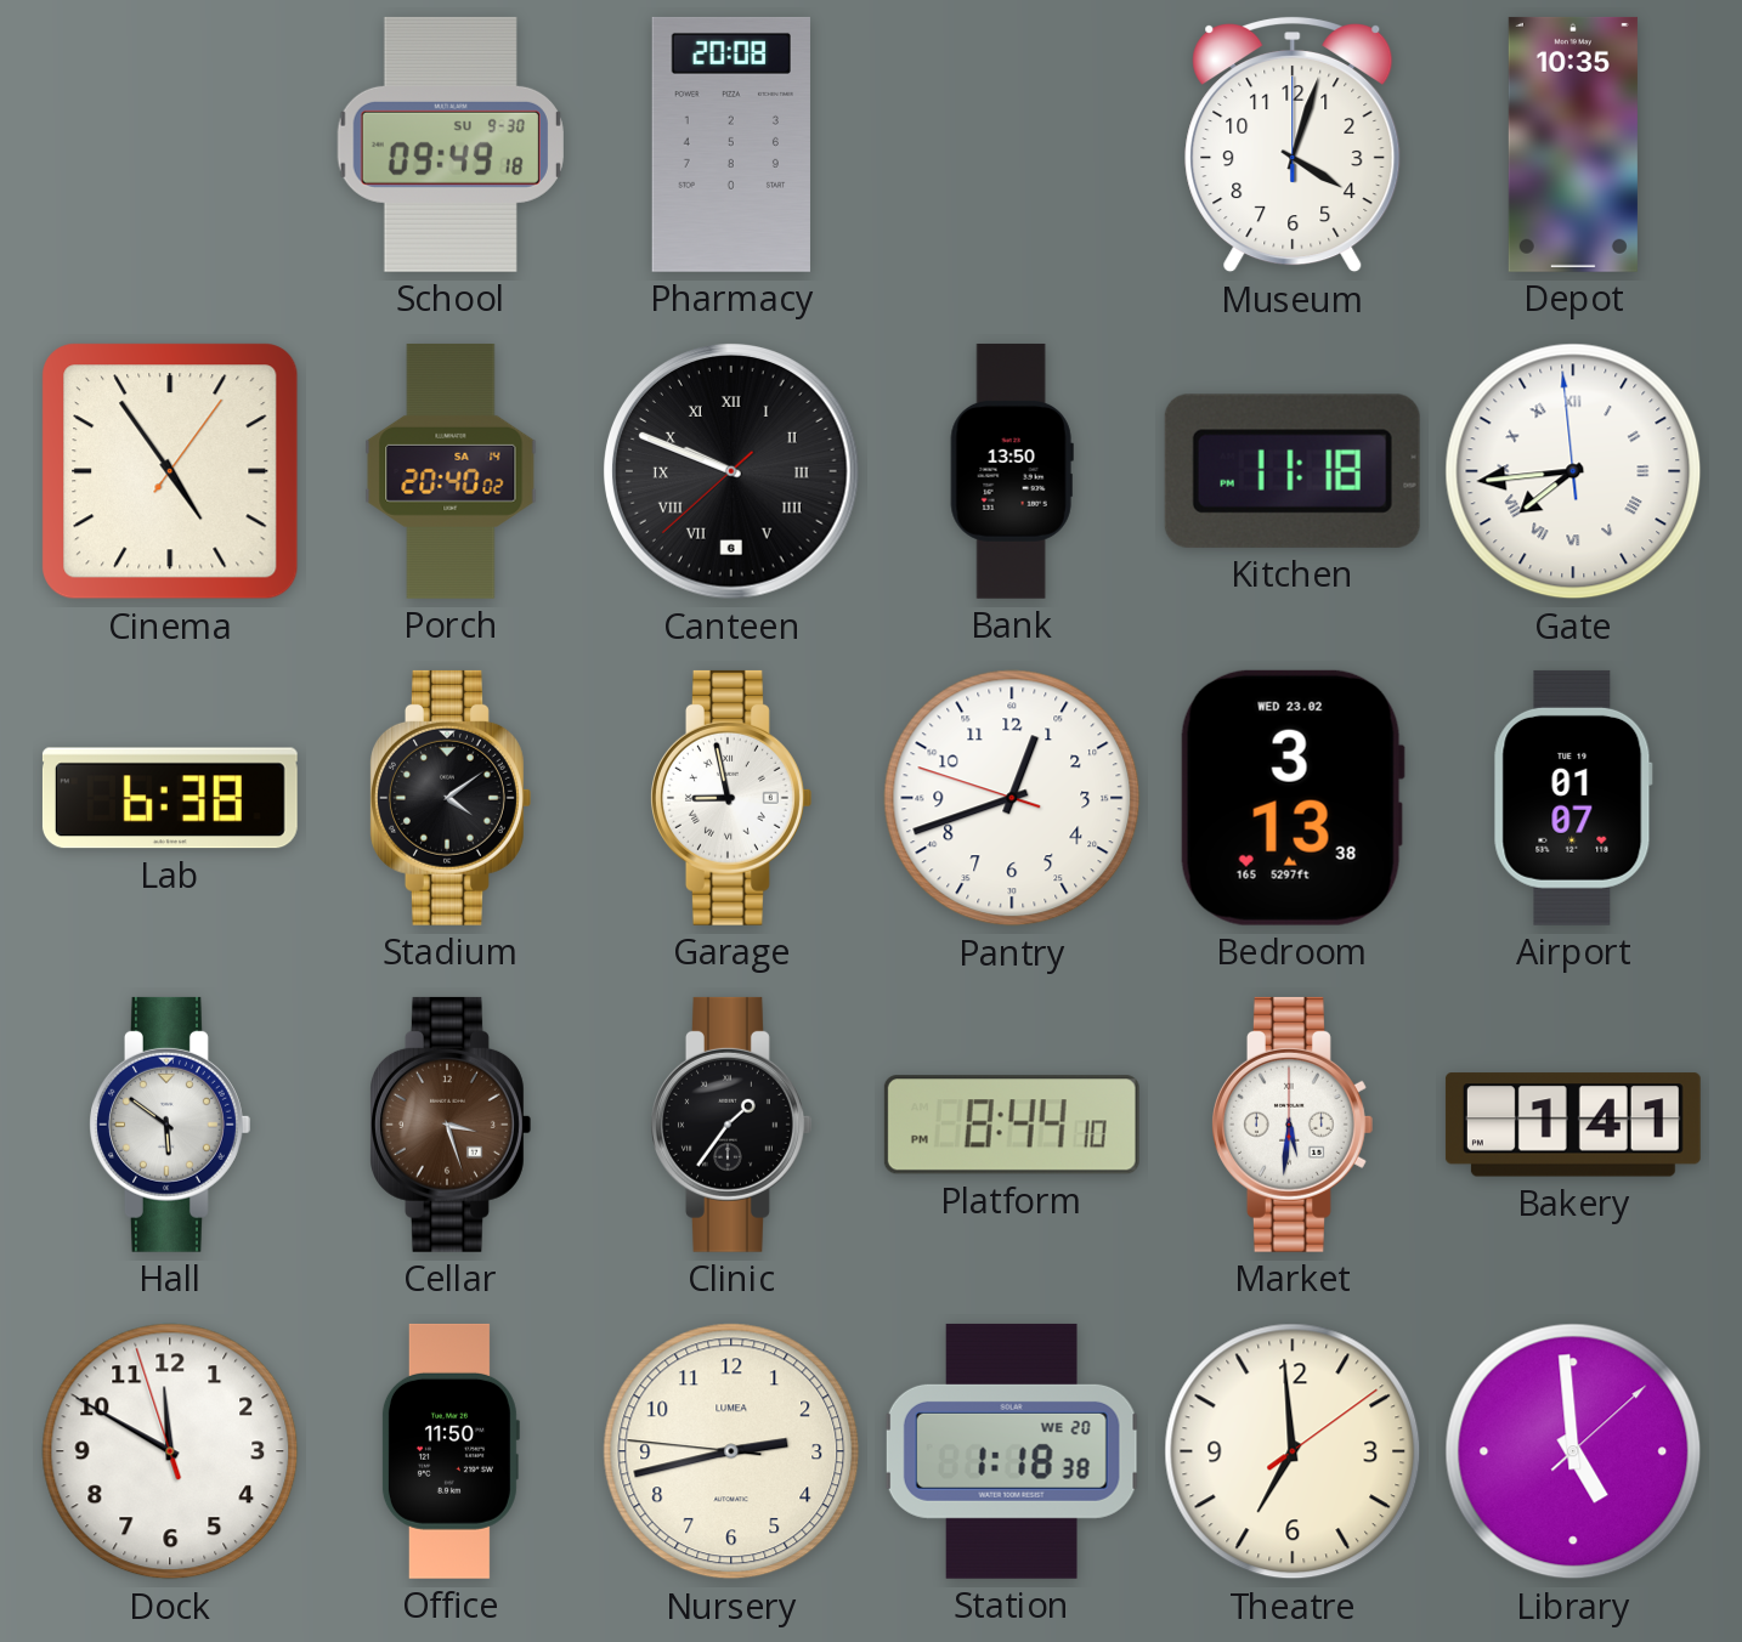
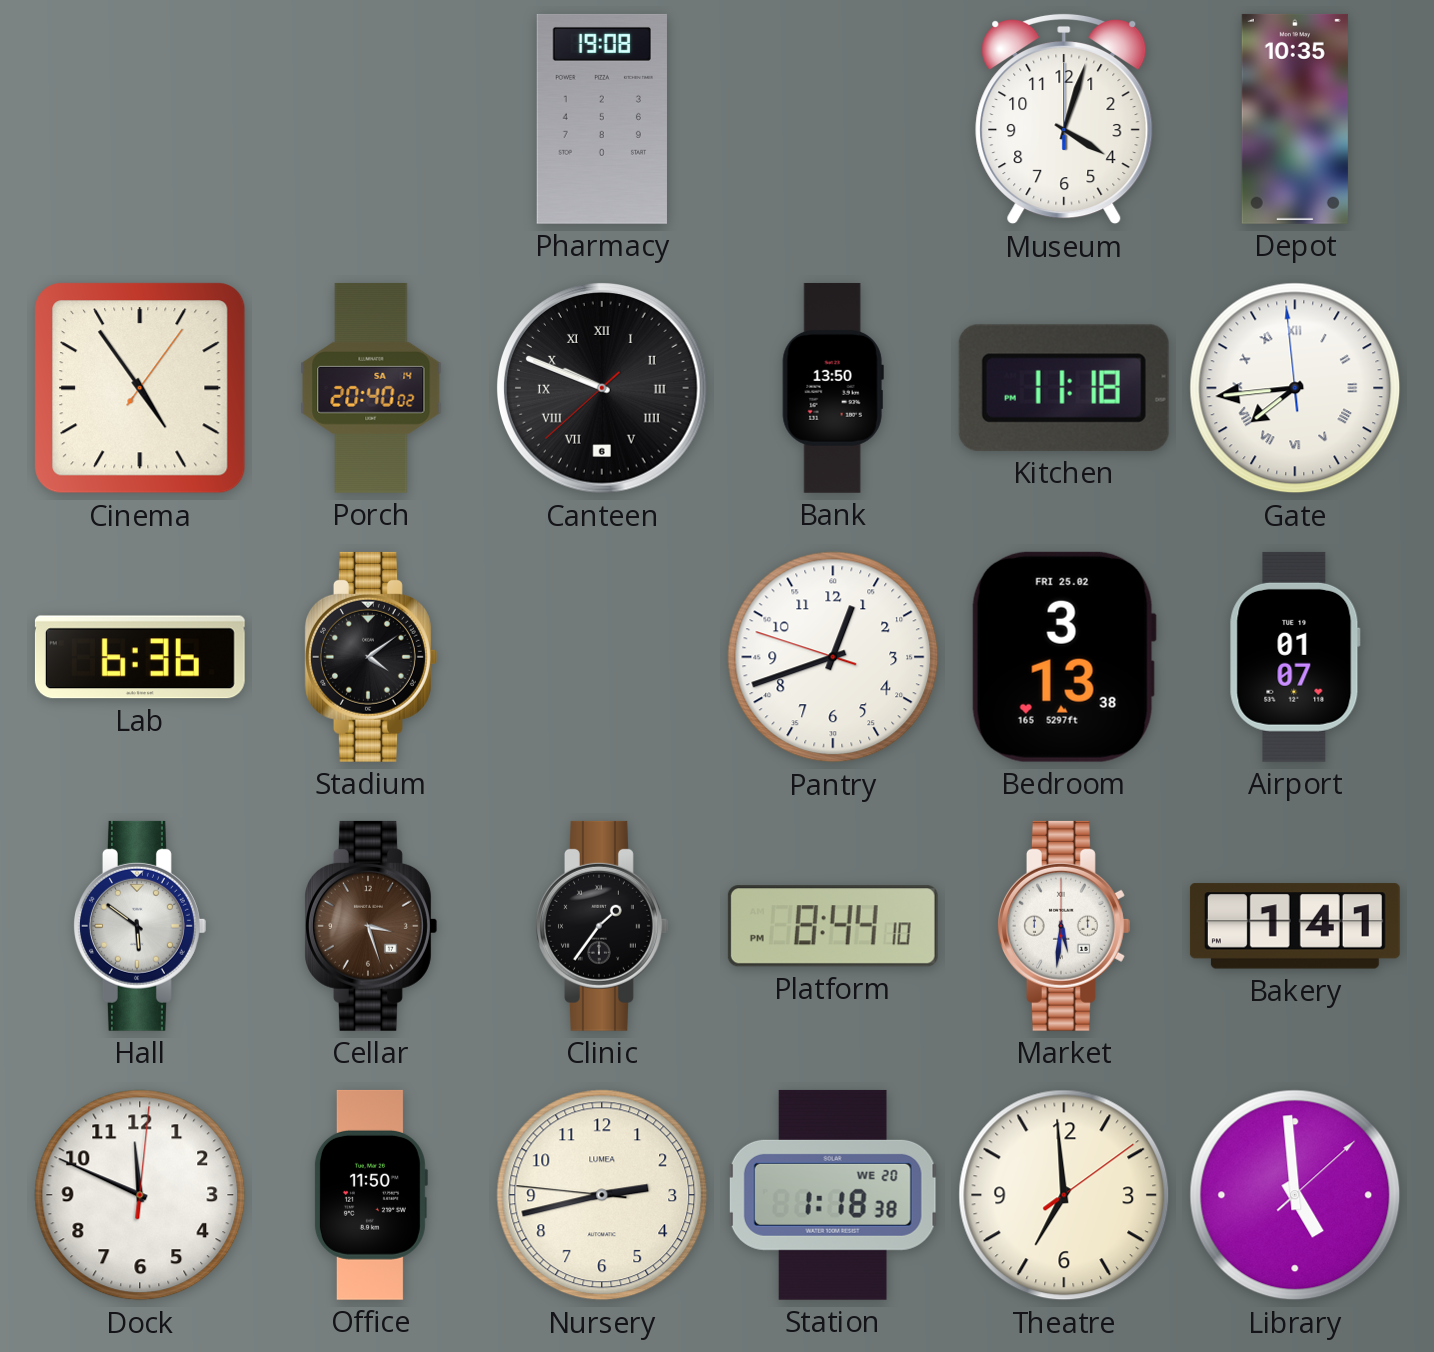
School: 09:49 -> none
Pharmacy: 20:08 -> 19:08
Lab: 6:38 -> 6:36
Garage: 8:58 -> none
Bedroom date: WED 23.02 -> FRI 25.02
Dock: 11:49:57 -> 11:49:01
